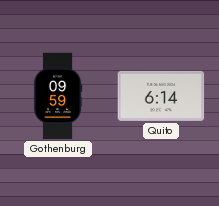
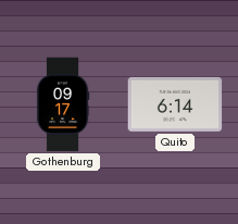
Gothenburg: 09:59 -> 09:17
